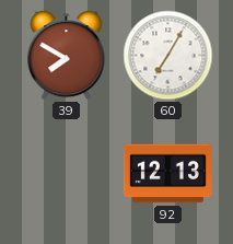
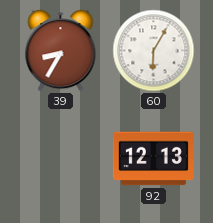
39: 7:50 -> 8:35
60: 7:05 -> 6:05
